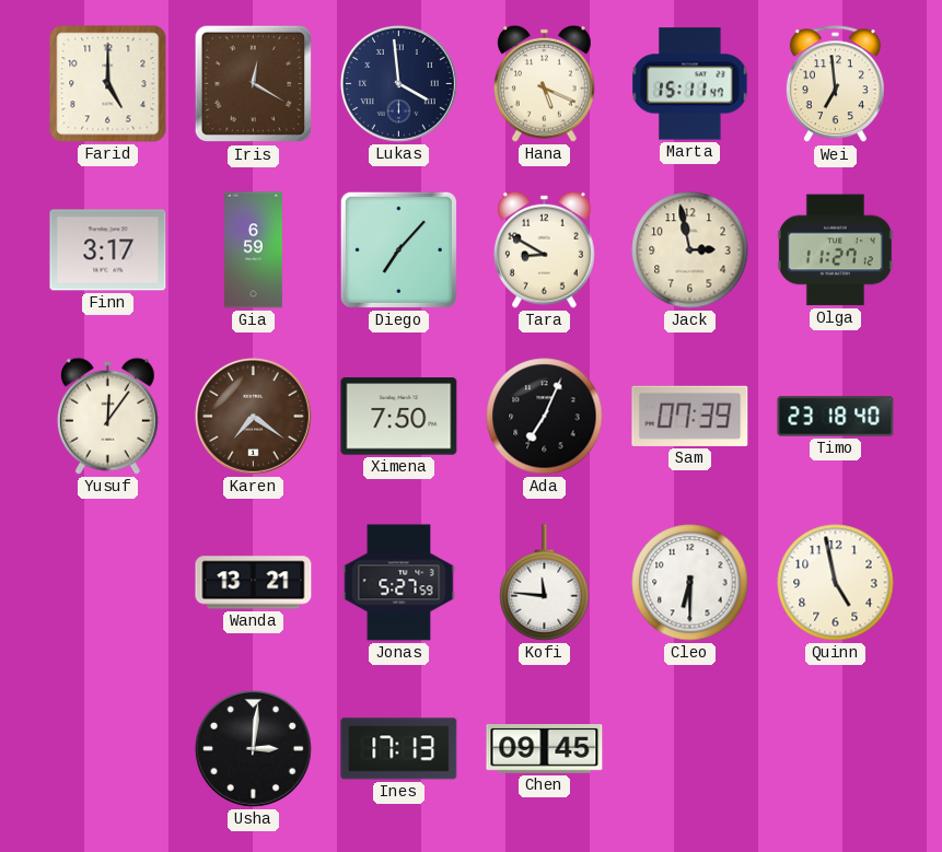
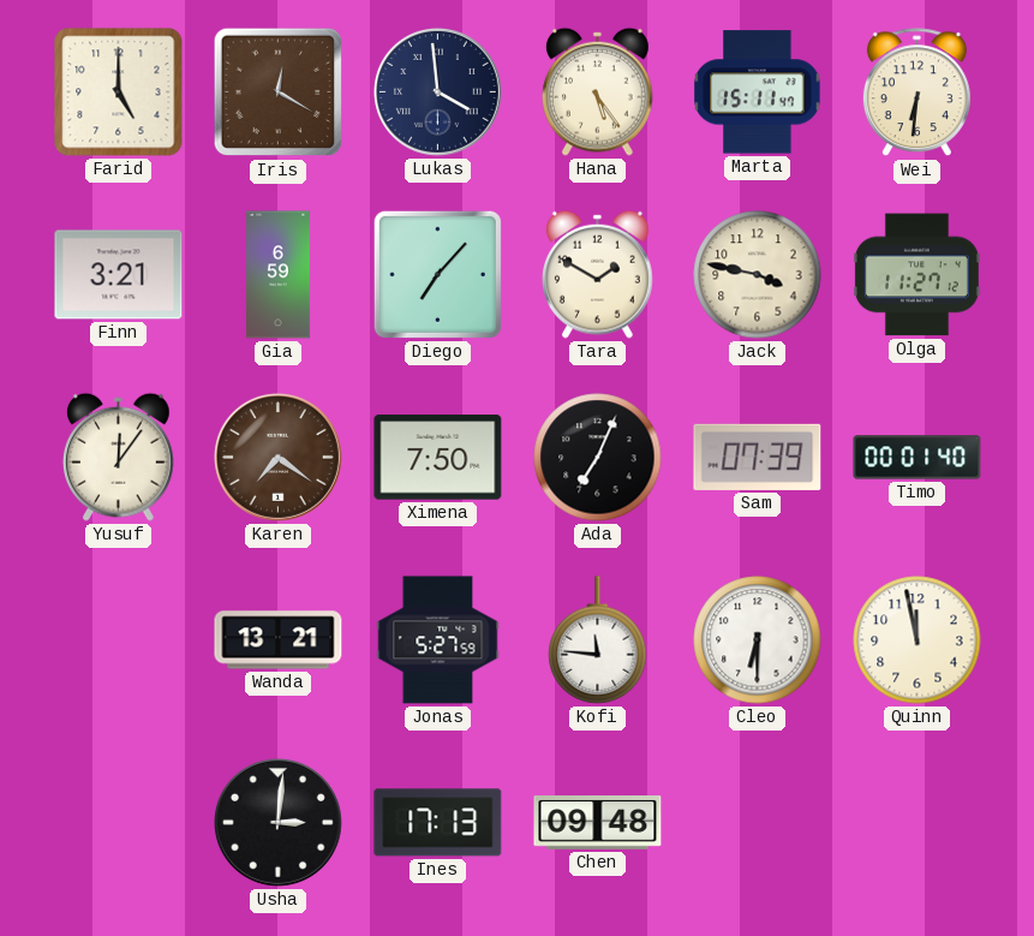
Hana: 5:19 -> 5:24
Wei: 6:59 -> 6:31
Finn: 3:17 -> 3:21
Tara: 8:50 -> 1:50
Jack: 2:58 -> 3:47
Timo: 23:18 -> 00:01
Quinn: 4:58 -> 11:58
Chen: 09:45 -> 09:48
